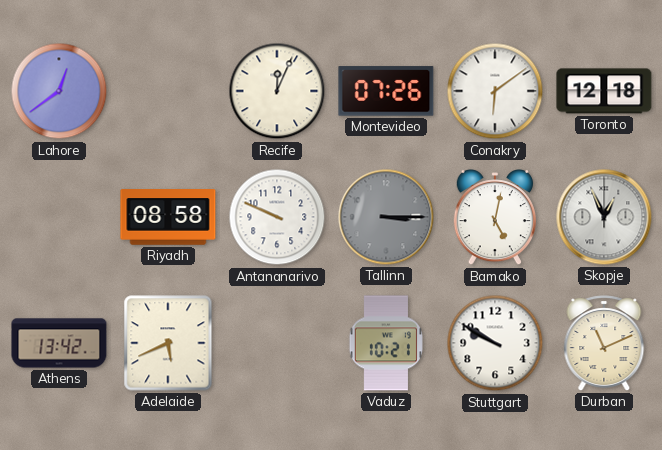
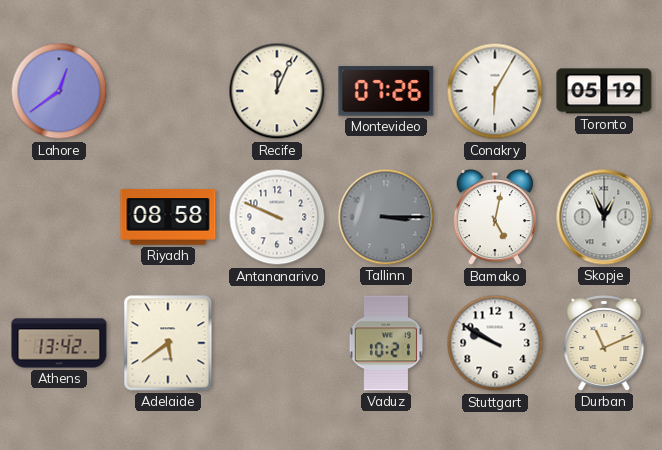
Conakry: 6:09 -> 6:05
Toronto: 12:18 -> 05:19
Adelaide: 5:41 -> 5:39
